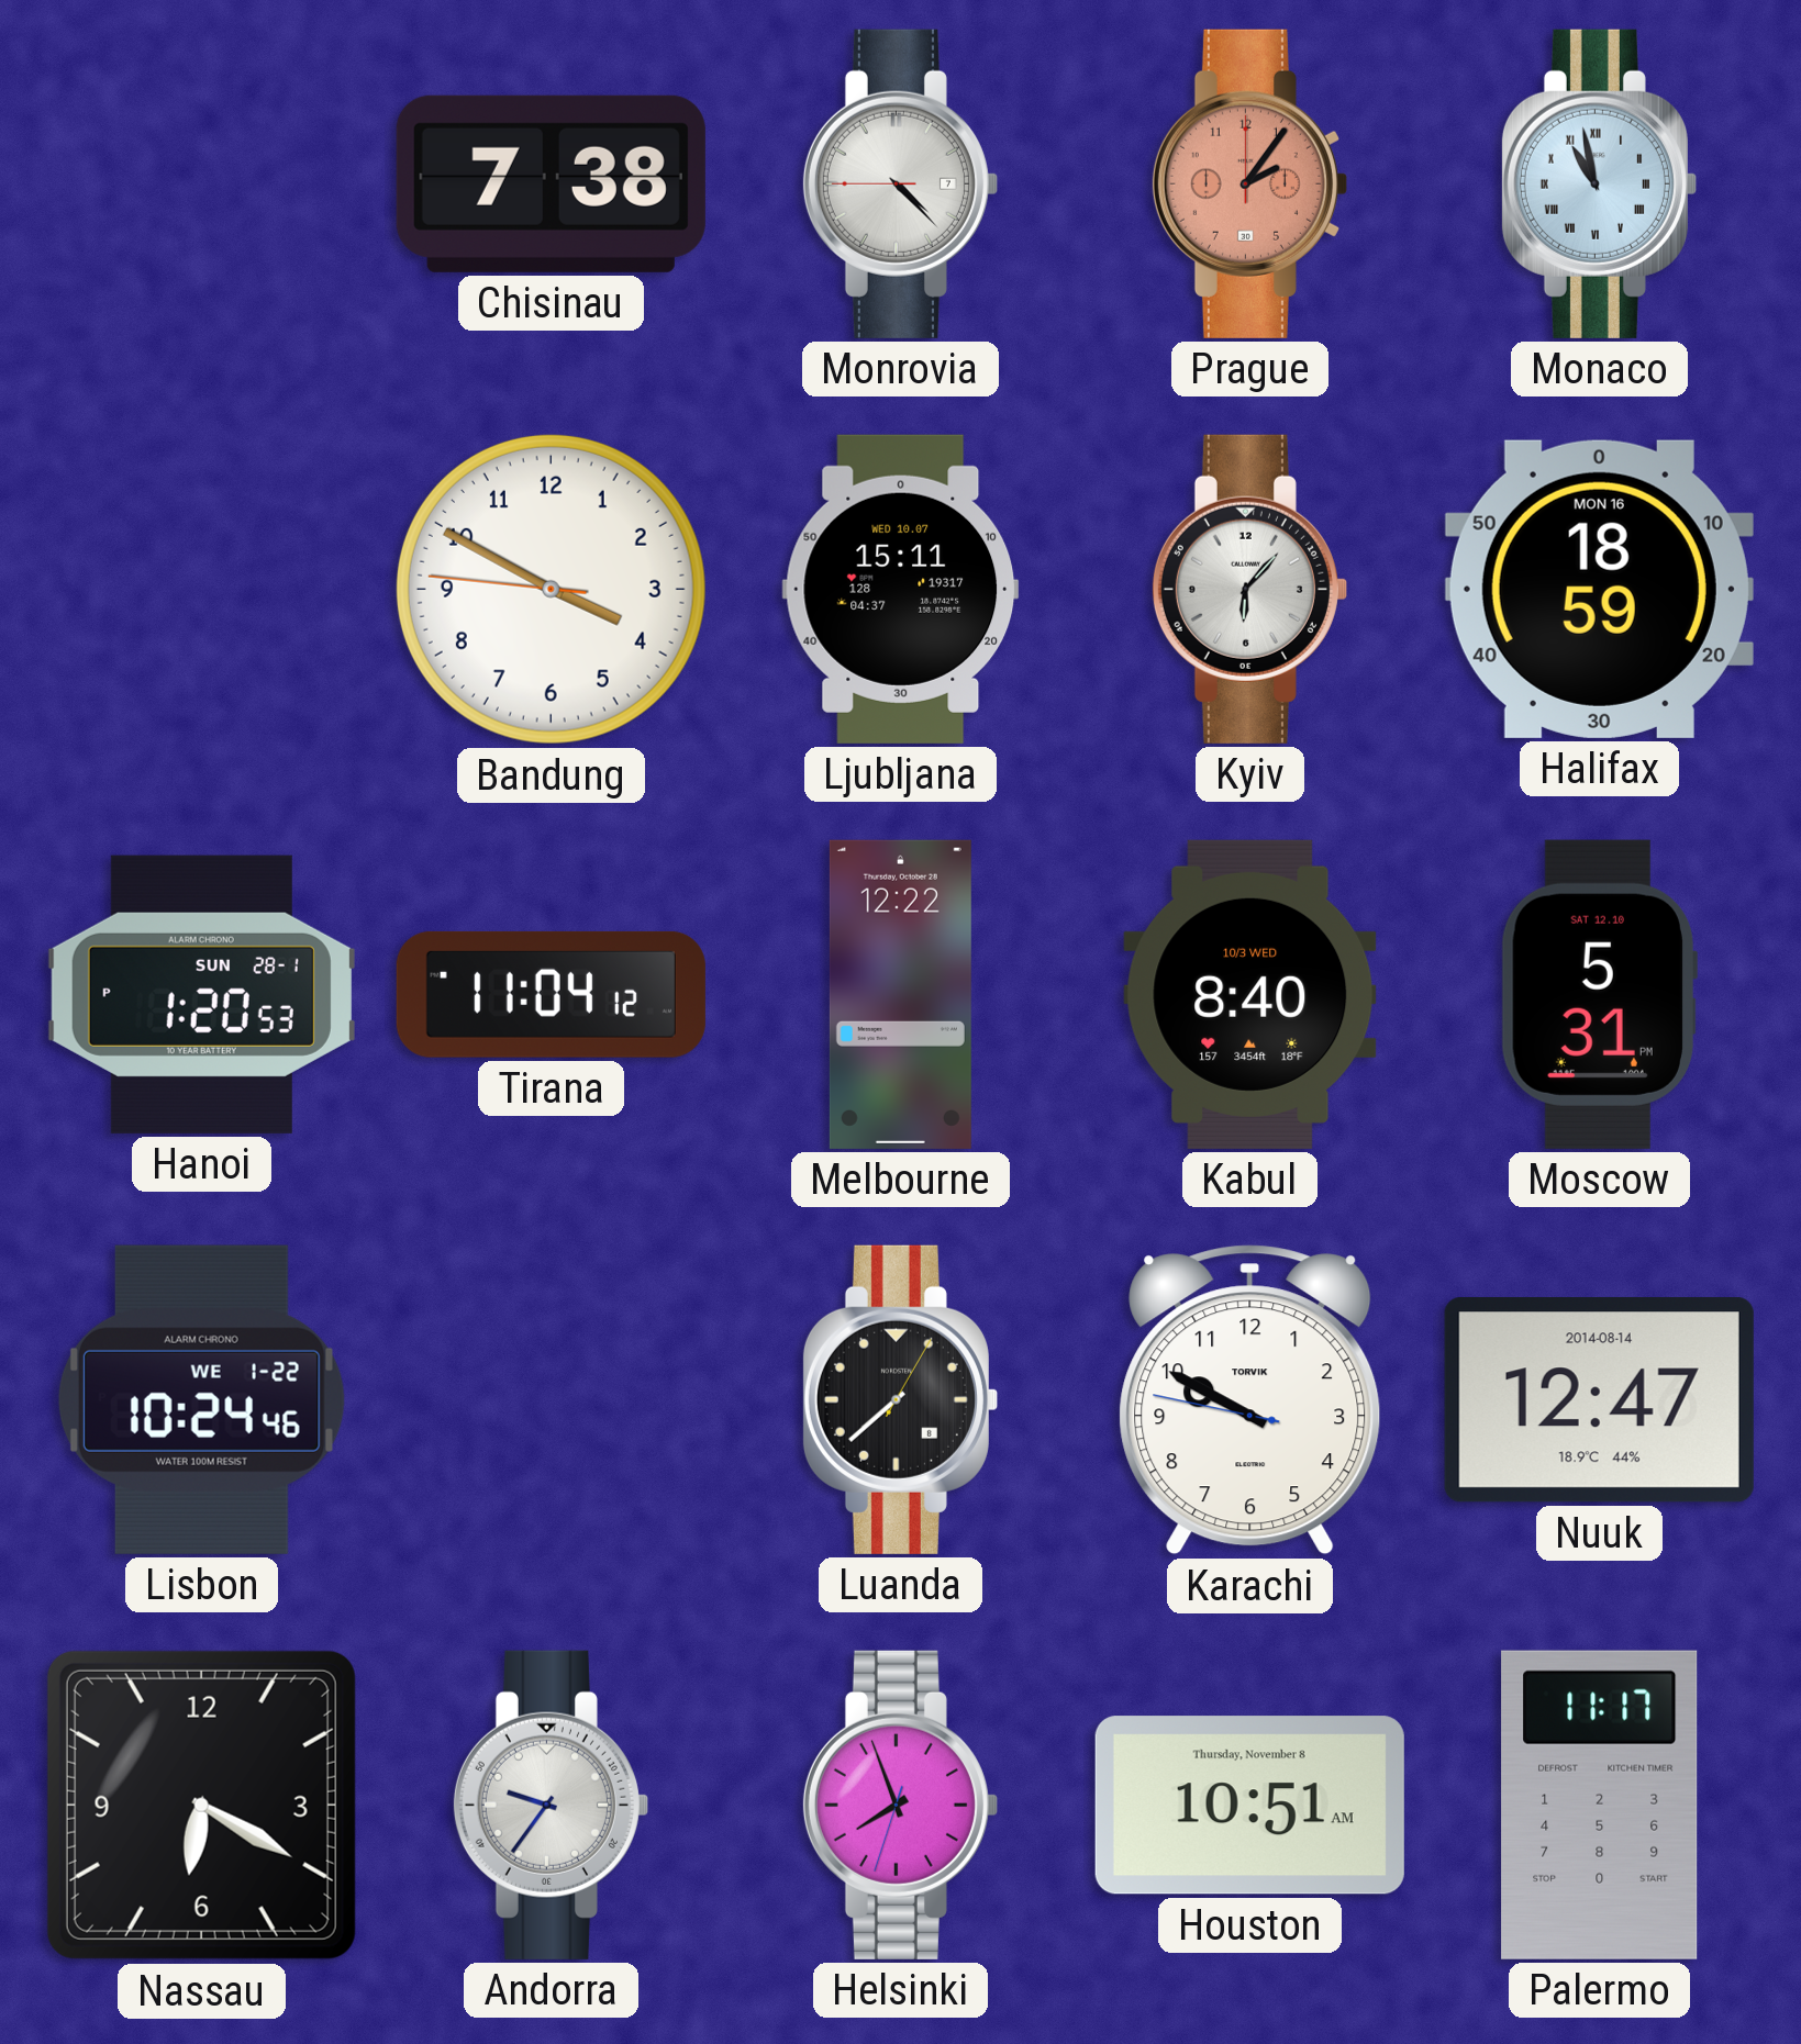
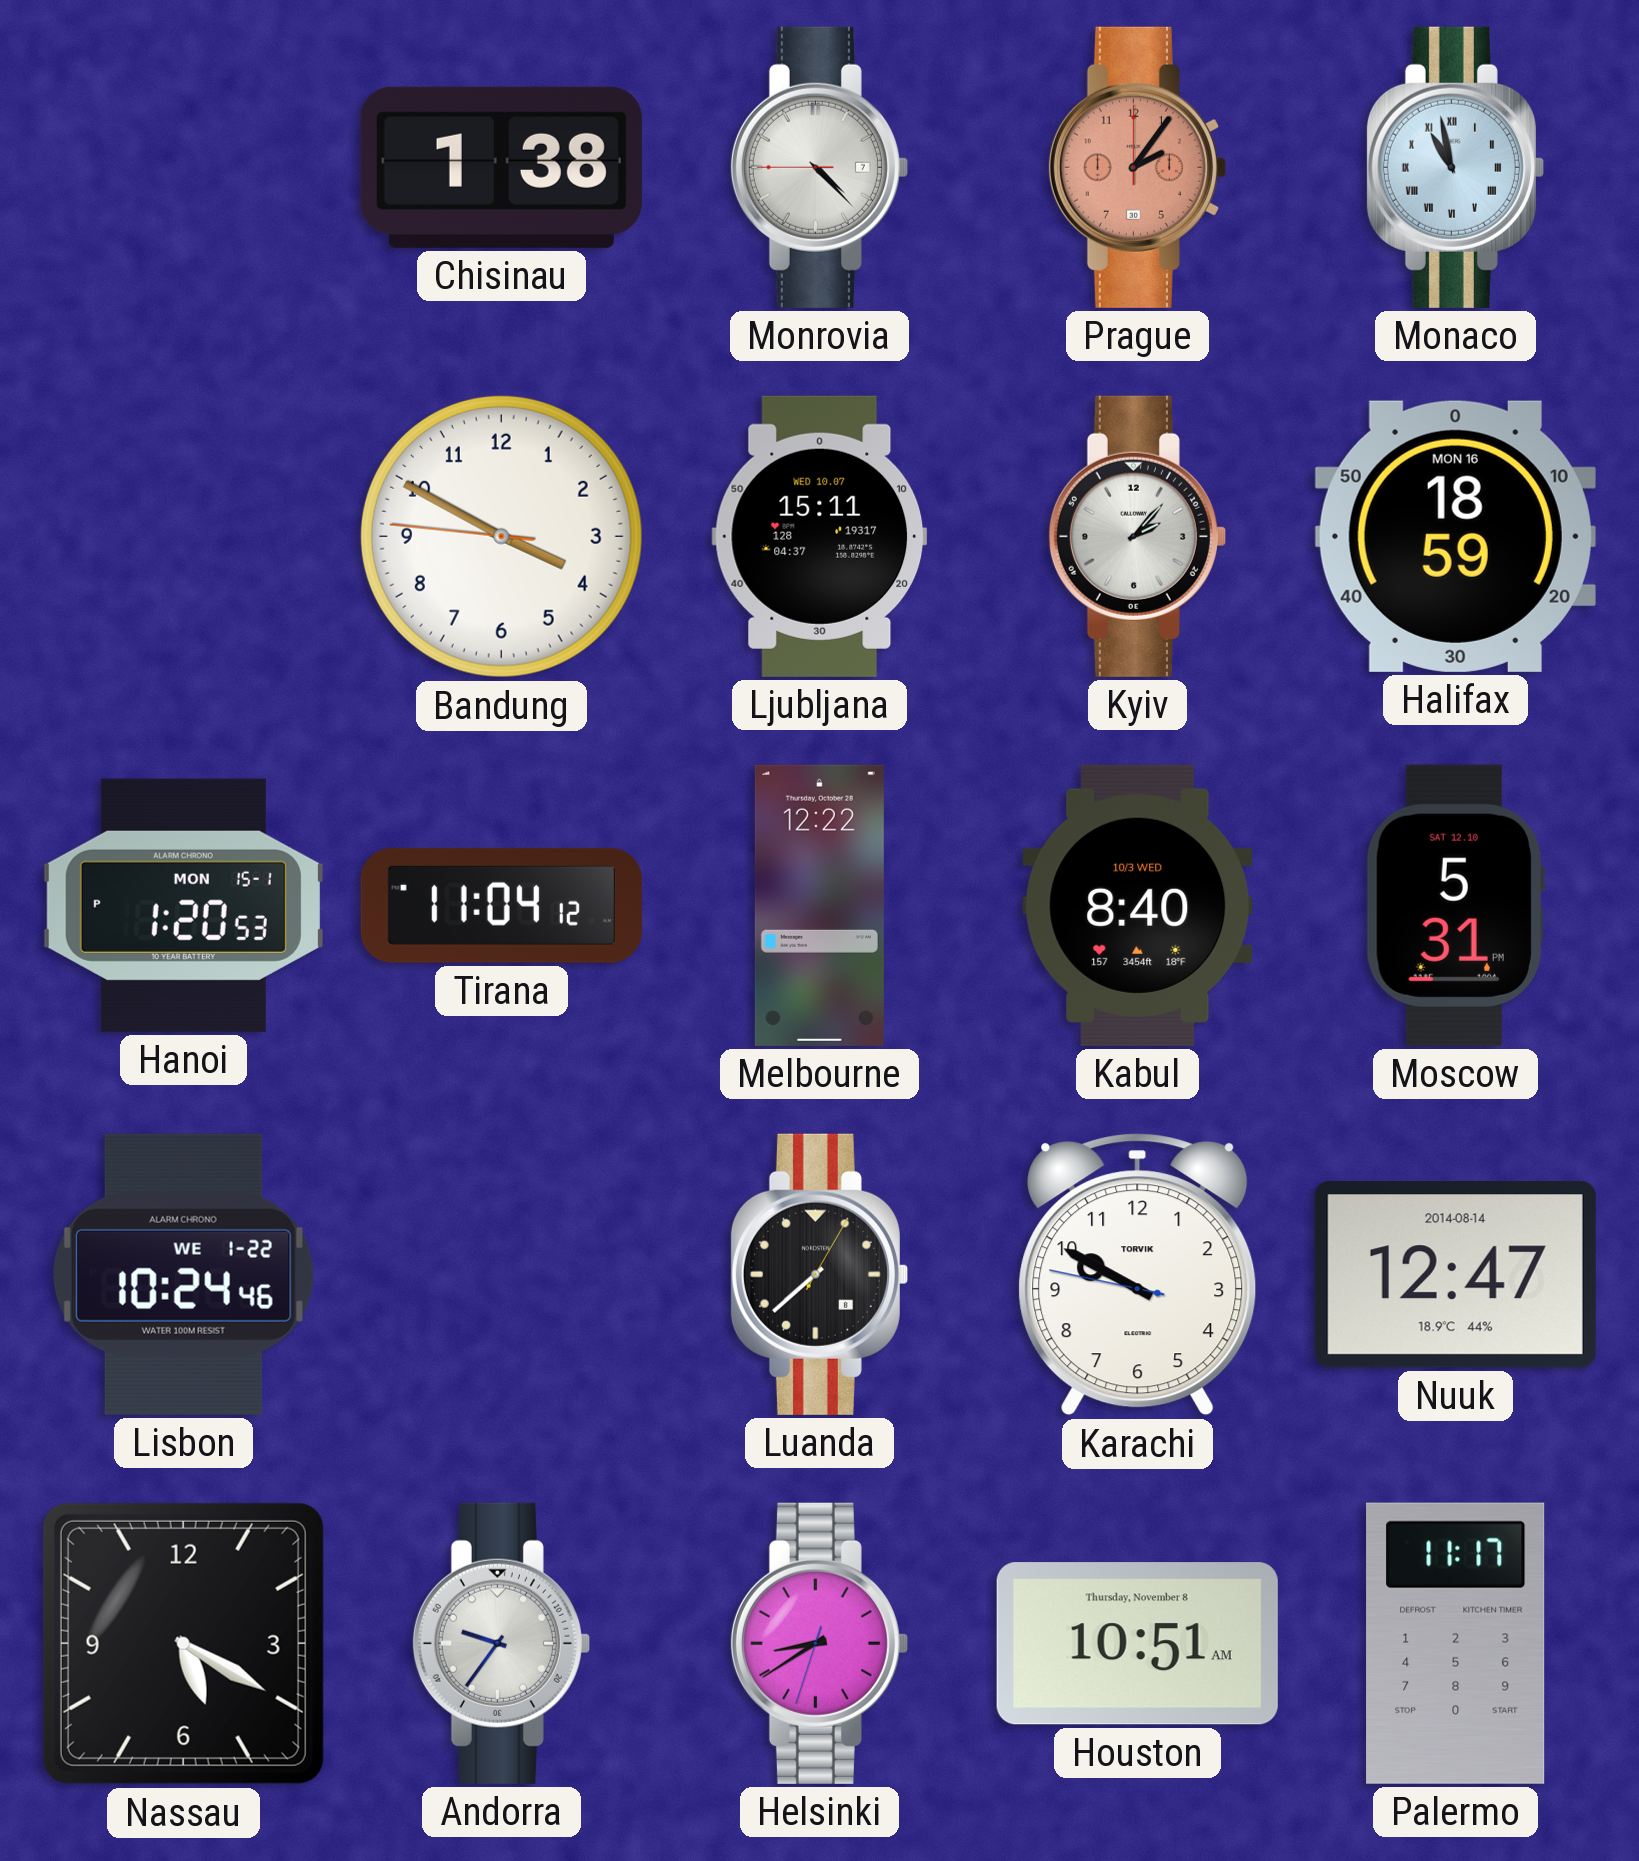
Chisinau: 7:38 -> 1:38
Kyiv: 6:07 -> 2:07
Hanoi date: SUN 28-1 -> MON 15-1
Nassau: 6:20 -> 5:20
Helsinki: 7:56 -> 8:39
